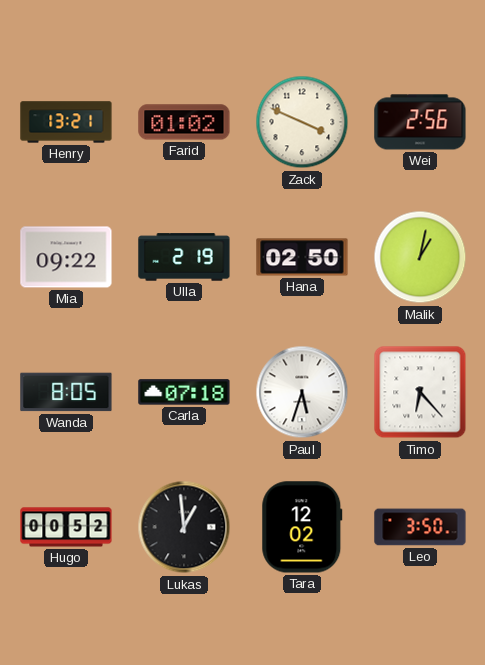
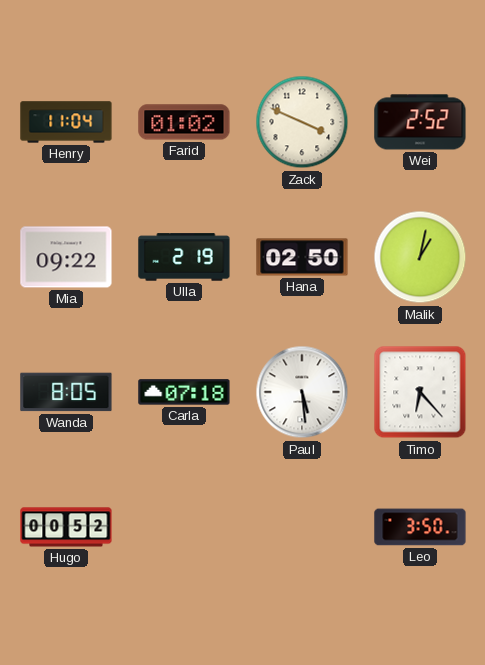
Henry: 13:21 -> 11:04
Wei: 2:56 -> 2:52
Paul: 5:33 -> 5:29
Lukas: 12:59 -> none
Tara: 12:02 -> none
